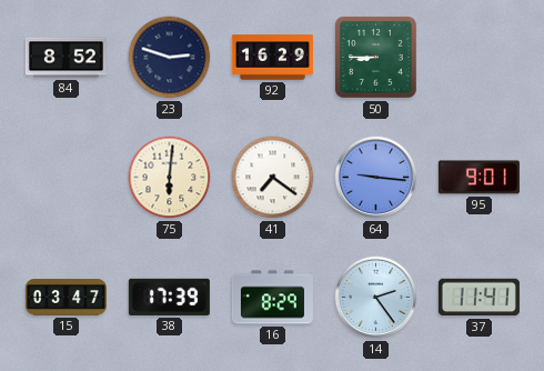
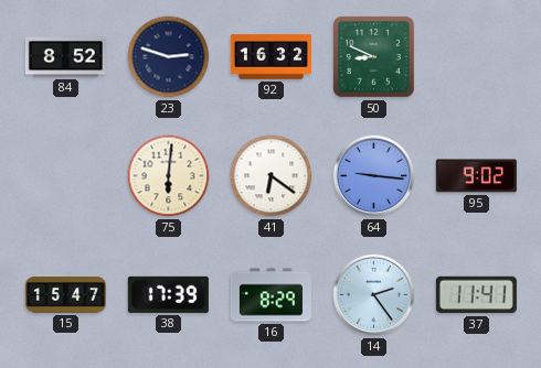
92: 16:29 -> 16:32
50: 8:45 -> 8:49
41: 7:21 -> 6:21
95: 9:01 -> 9:02
15: 03:47 -> 15:47
